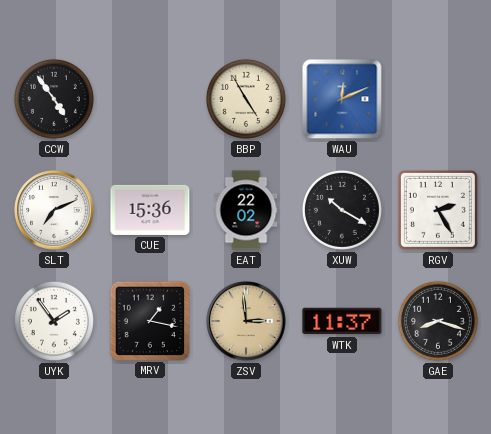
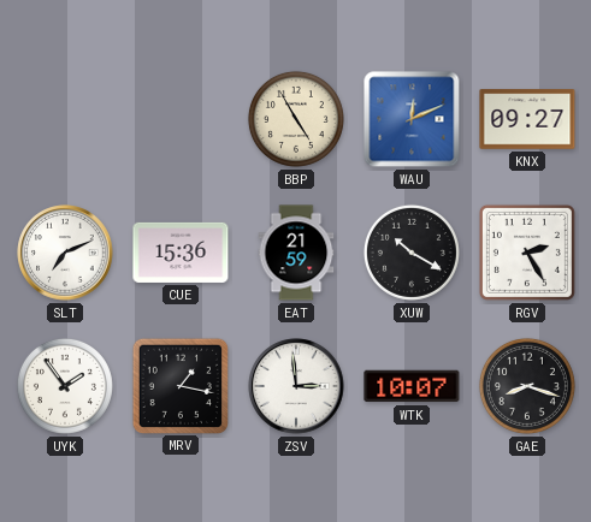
CCW: 4:54 -> none
KNX: none -> 09:27
EAT: 22:02 -> 21:59
ZSV dial: champagne -> white
WTK: 11:37 -> 10:07
